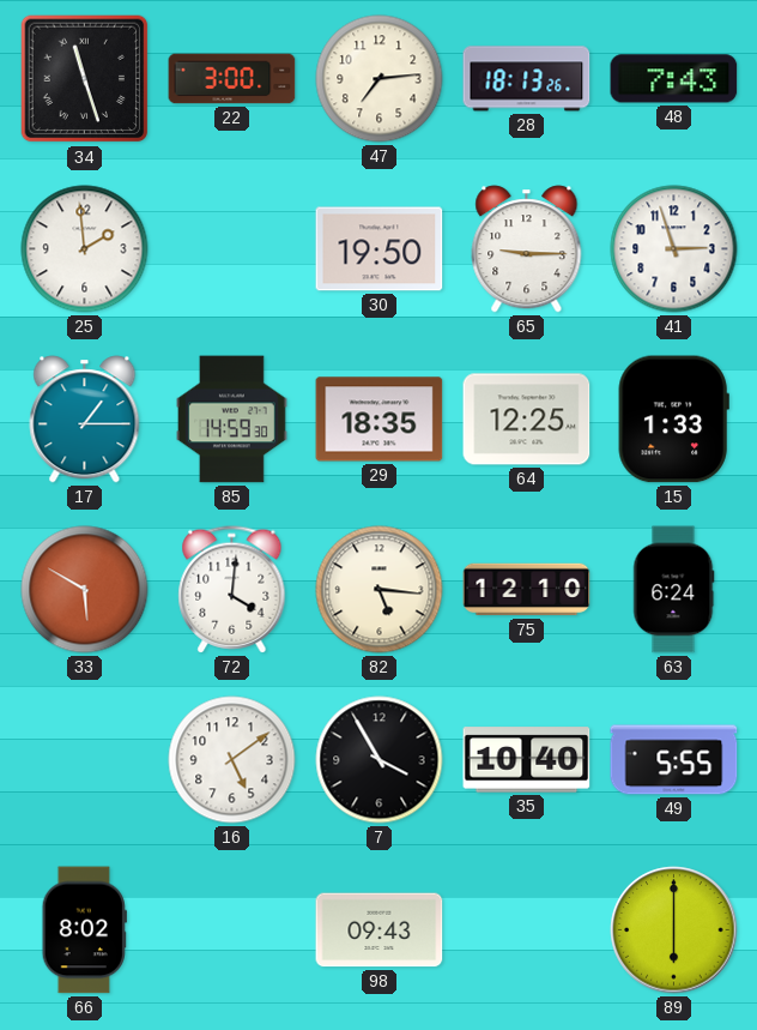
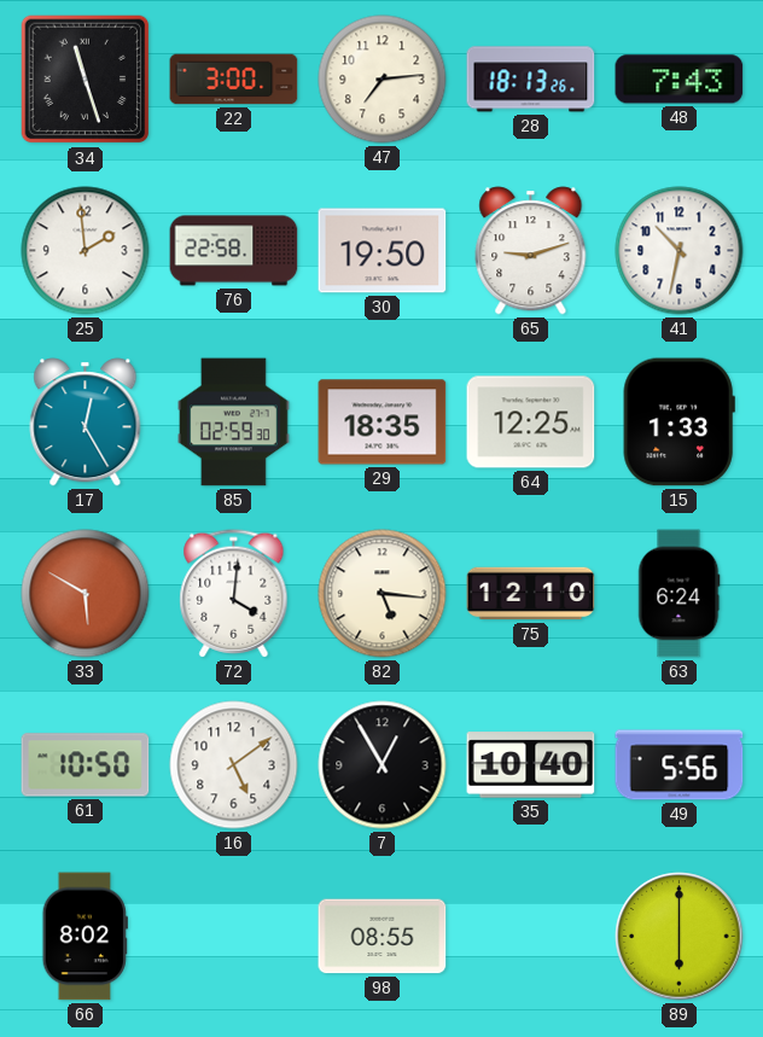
76: none -> 22:58
65: 9:15 -> 9:12
41: 2:57 -> 10:32
17: 1:15 -> 12:25
85: 14:59 -> 02:59
61: none -> 10:50
7: 3:55 -> 12:55
49: 5:55 -> 5:56
98: 09:43 -> 08:55
